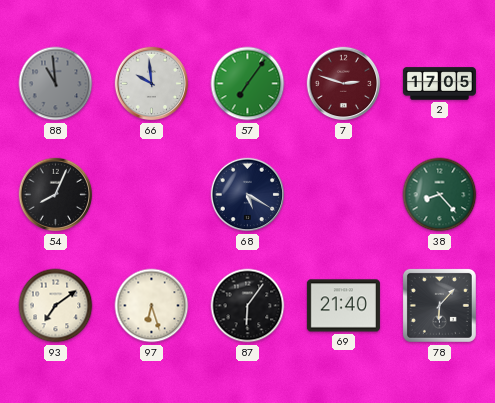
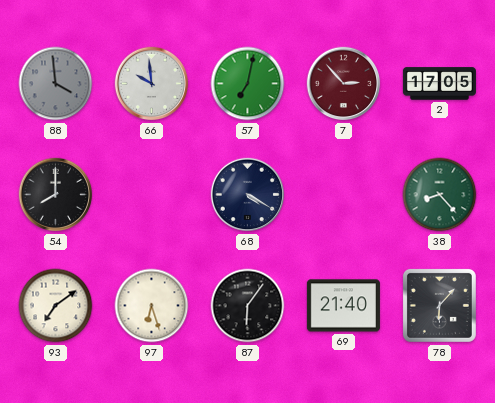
88: 10:59 -> 3:59
57: 7:06 -> 7:02
7: 2:48 -> 2:53
54: 8:04 -> 8:00
68: 5:20 -> 4:20
